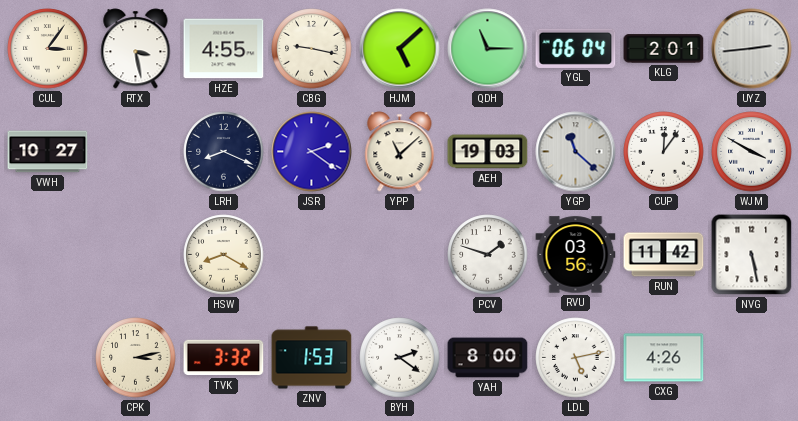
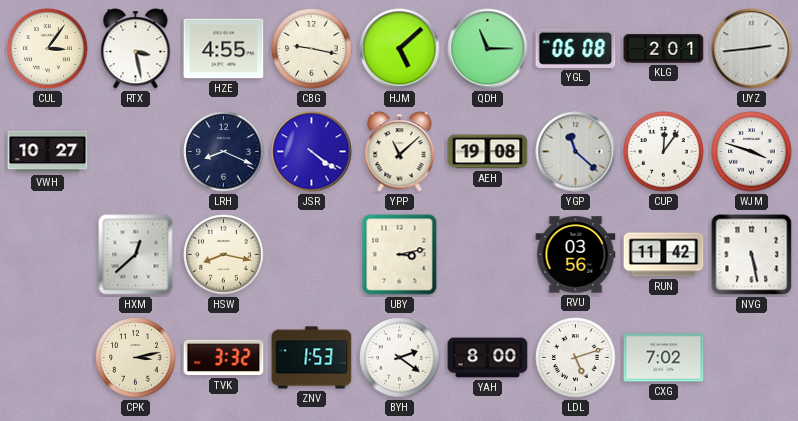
YGL: 06:04 -> 06:08
JSR: 2:21 -> 4:21
AEH: 19:03 -> 19:08
WJM: 3:50 -> 3:48
HXM: none -> 12:38
HSW: 8:20 -> 8:17
UBY: none -> 3:13
PCV: 1:48 -> none
LDL: 5:13 -> 5:12
CXG: 4:26 -> 7:02
